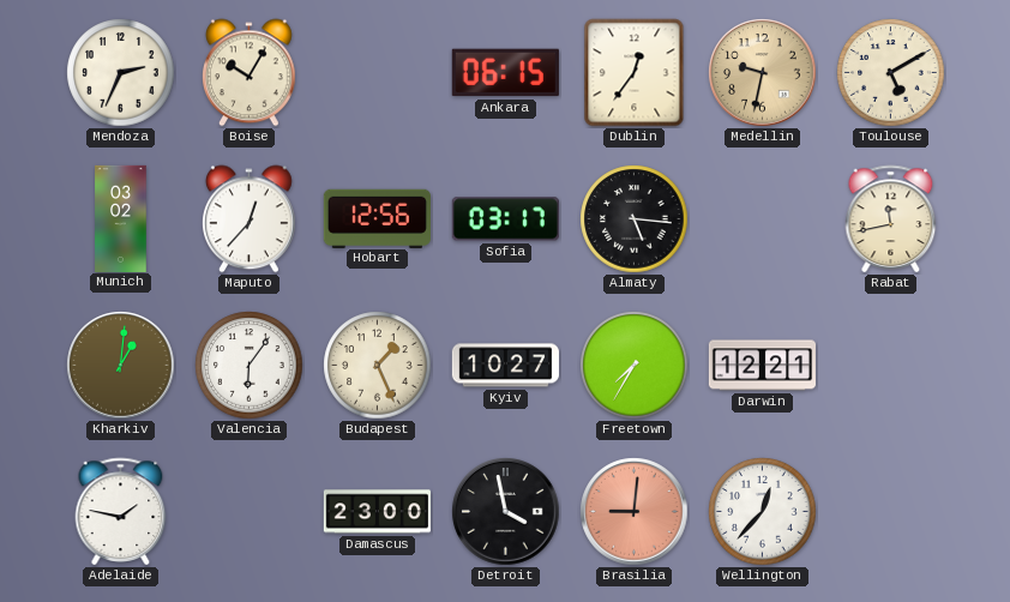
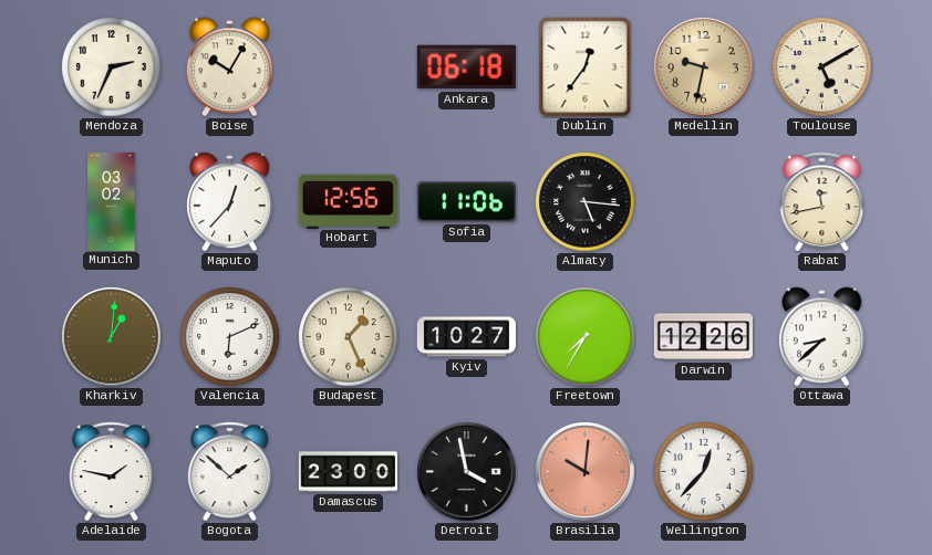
Ankara: 06:15 -> 06:18
Sofia: 03:17 -> 11:06
Valencia: 6:06 -> 6:11
Darwin: 12:21 -> 12:26
Ottawa: none -> 8:38
Bogota: none -> 1:52
Brasilia: 9:01 -> 10:01
